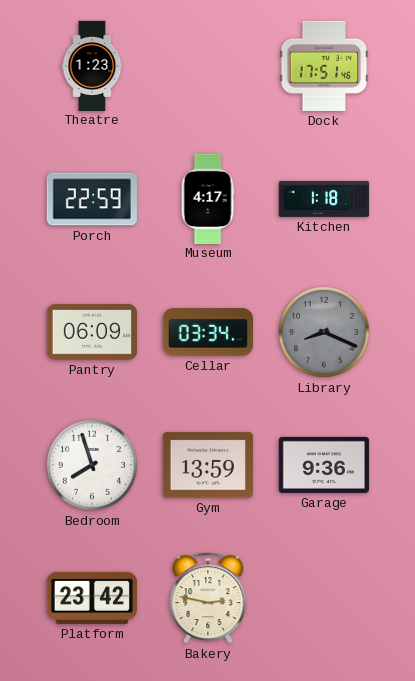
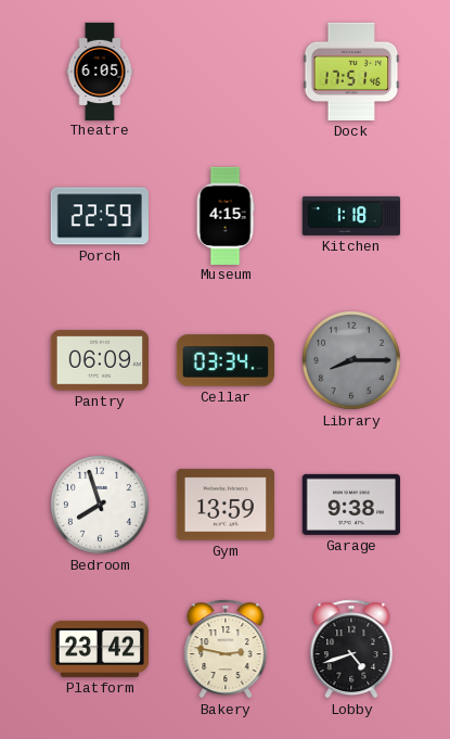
Theatre: 1:23 -> 6:05
Museum: 4:17 -> 4:15
Library: 8:19 -> 8:15
Garage: 9:36 -> 9:38
Lobby: none -> 4:42
